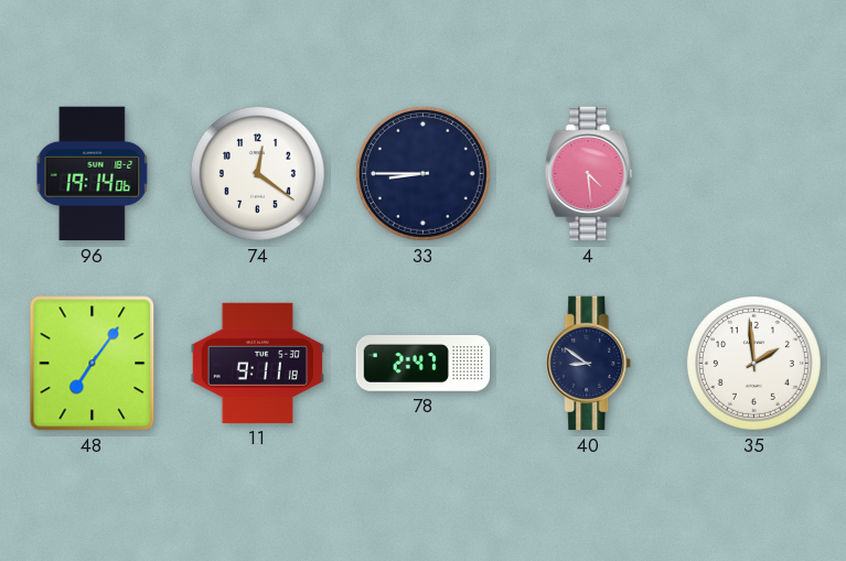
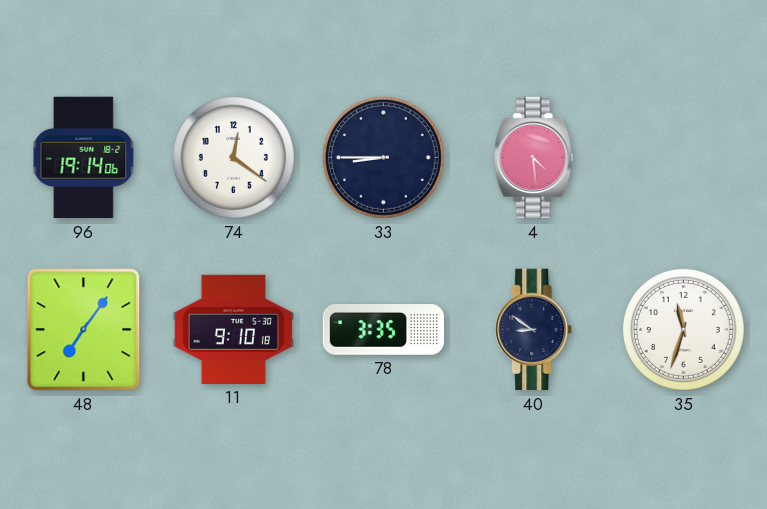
11: 9:11 -> 9:10
78: 2:47 -> 3:35
35: 1:59 -> 11:33
